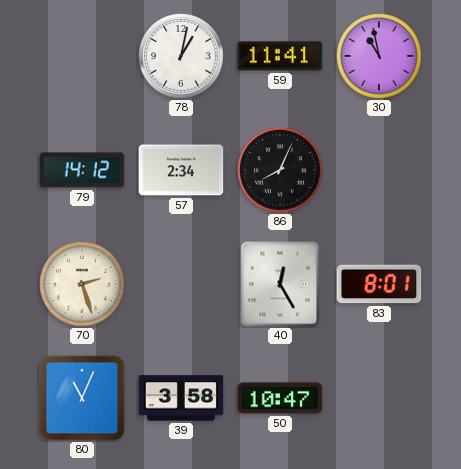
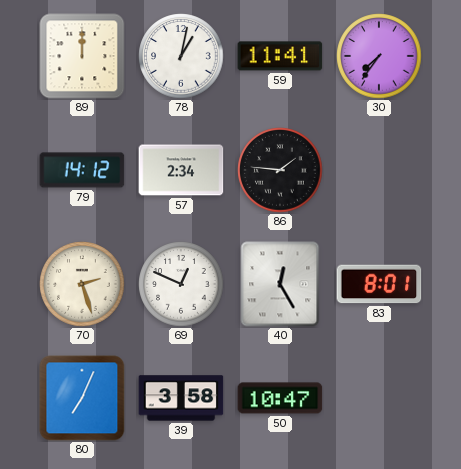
89: none -> 12:00
30: 10:58 -> 7:36
86: 8:04 -> 1:46
69: none -> 12:49
80: 11:04 -> 7:04
